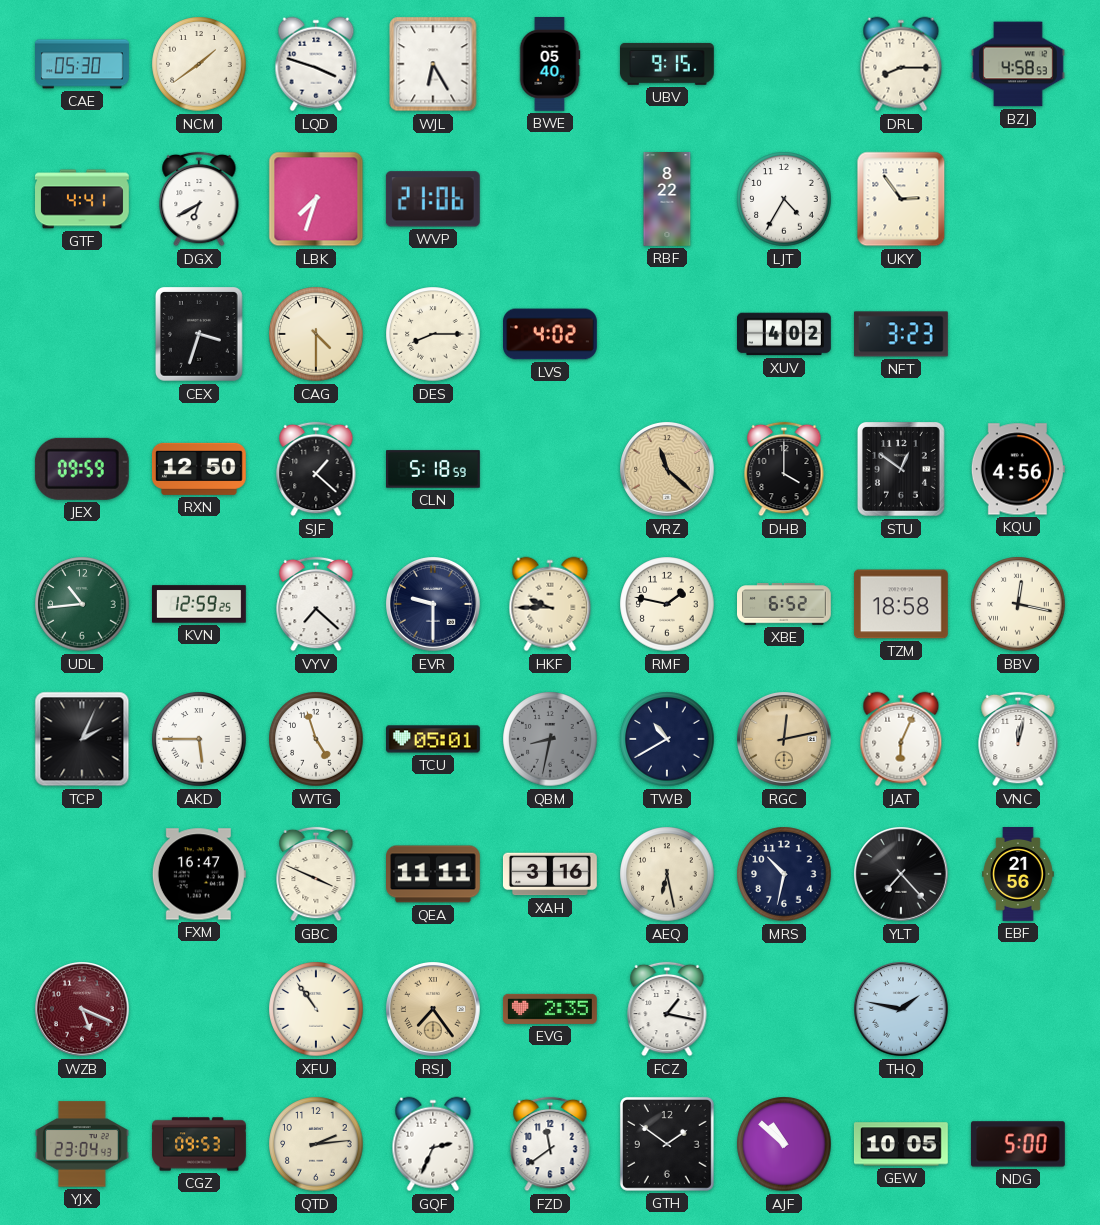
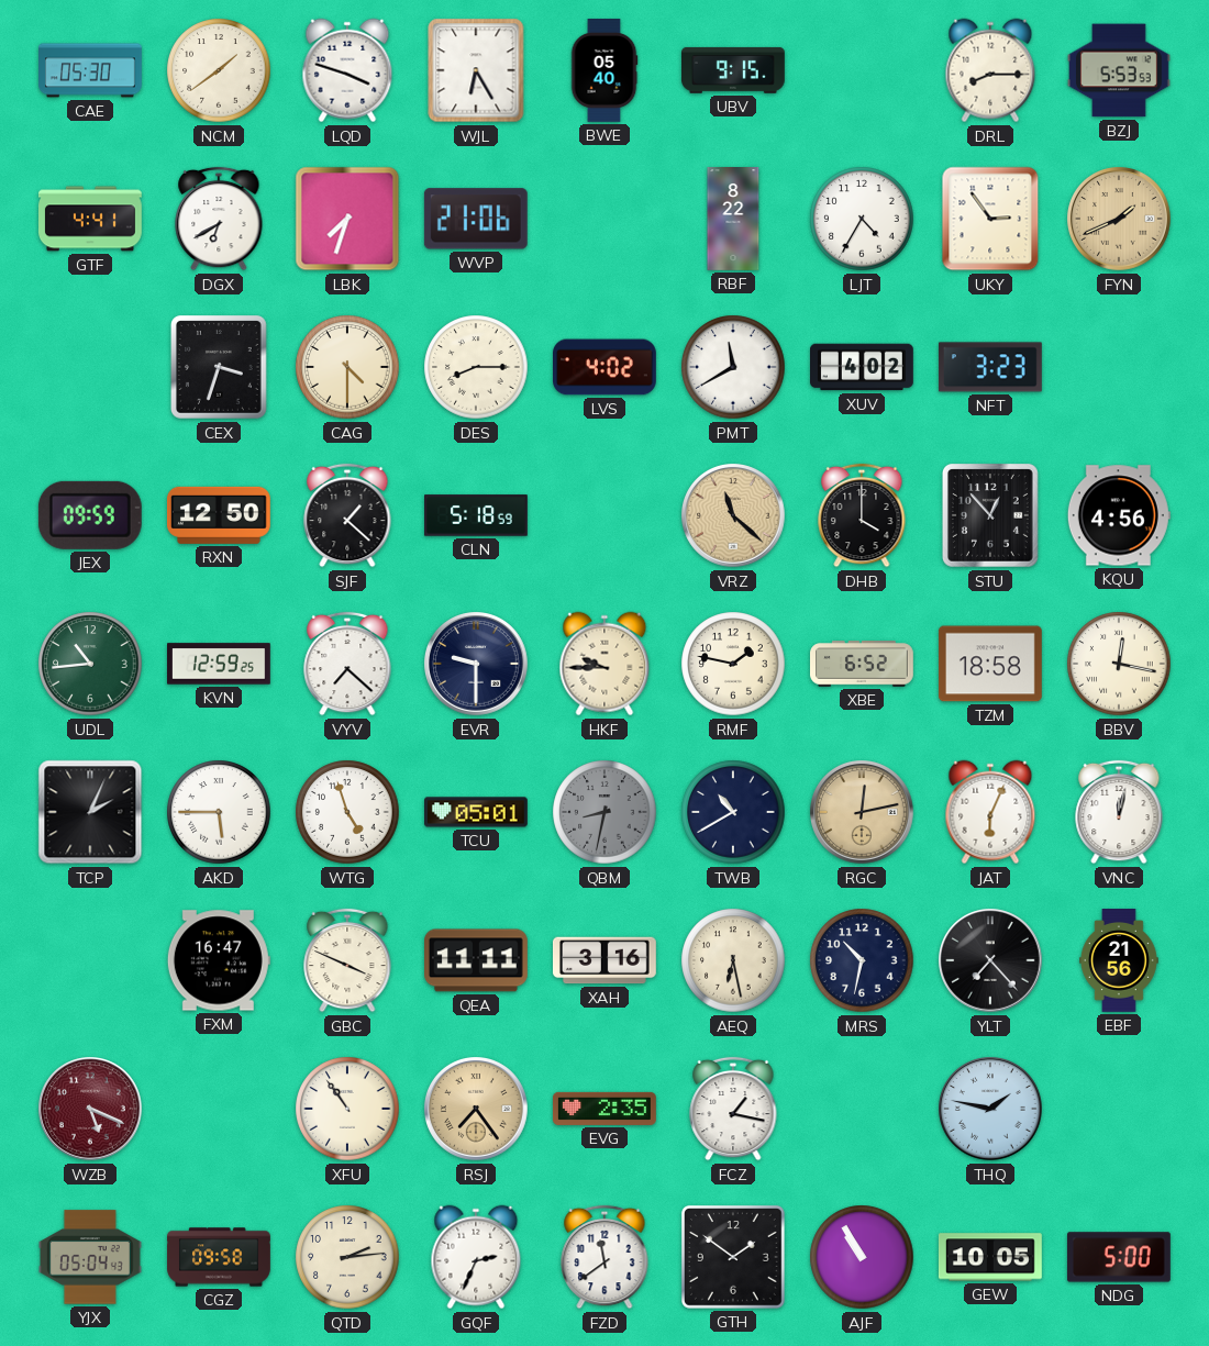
BZJ: 4:58 -> 5:53
FYN: none -> 1:41
PMT: none -> 11:40
STU: 12:51 -> 12:53
YJX: 23:04 -> 05:04
CGZ: 09:53 -> 09:58
AJF: 10:52 -> 10:55
